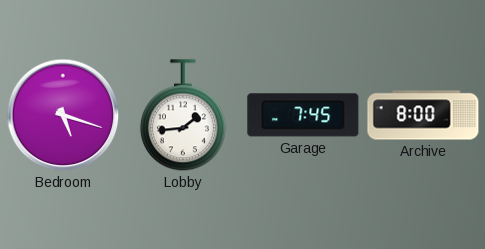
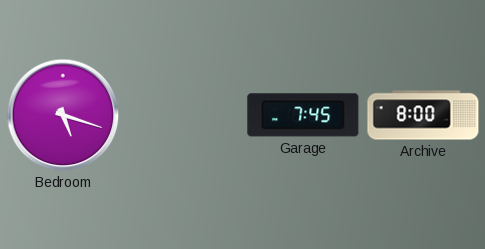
Lobby: 1:44 -> none
